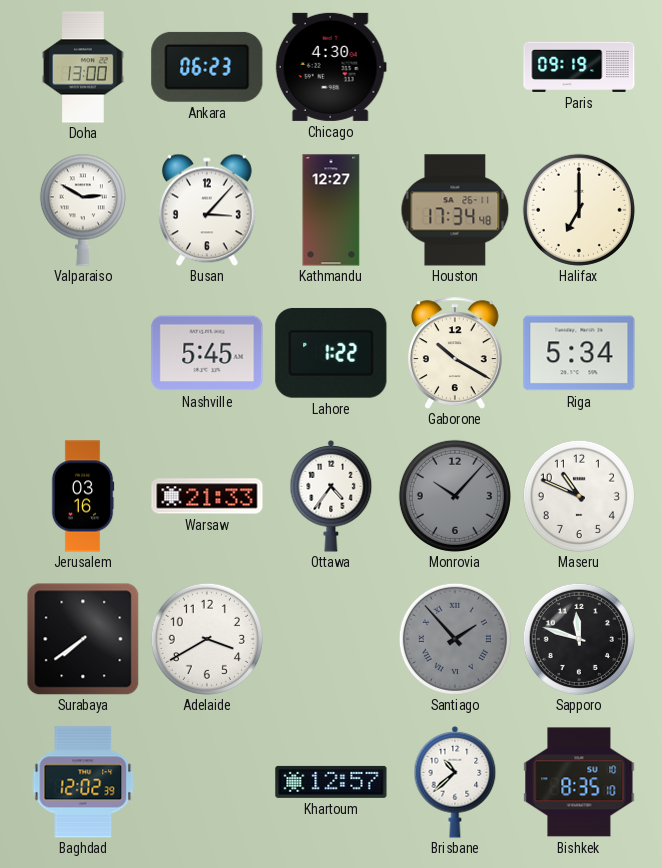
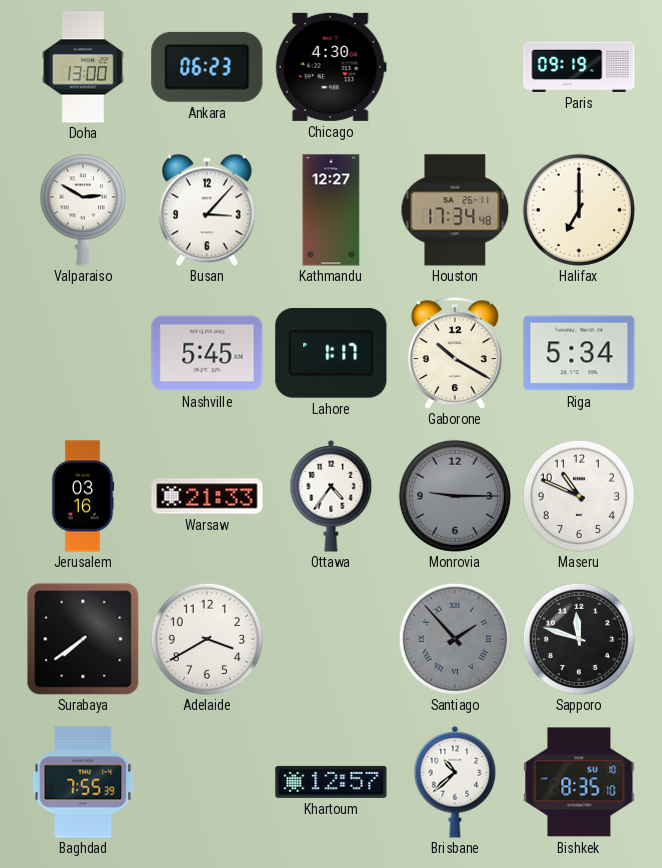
Lahore: 1:22 -> 1:17
Monrovia: 10:07 -> 9:15
Baghdad: 12:02 -> 7:55
